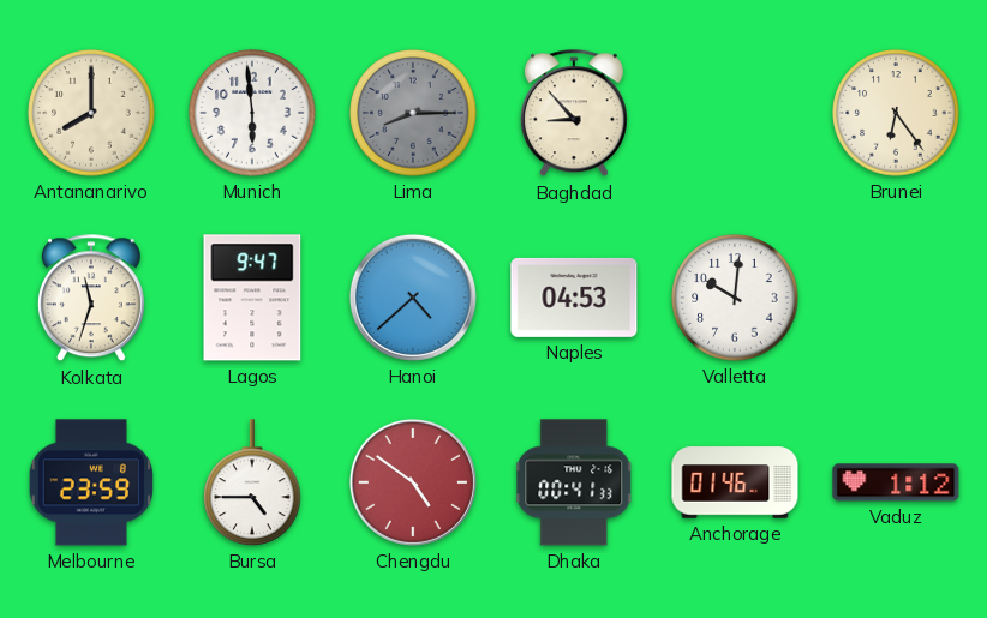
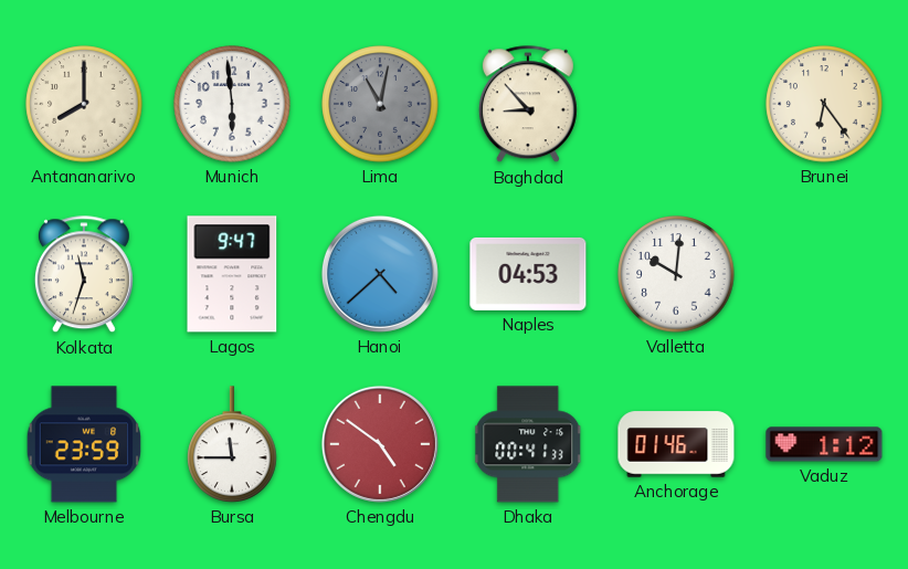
Lima: 8:15 -> 11:02
Bursa: 4:45 -> 11:45
